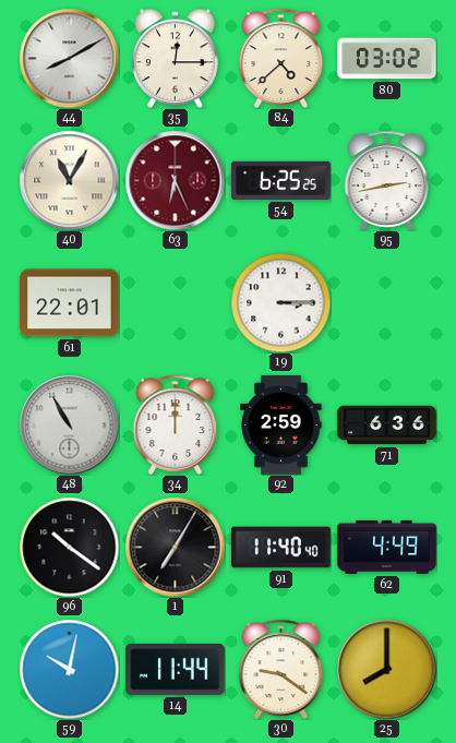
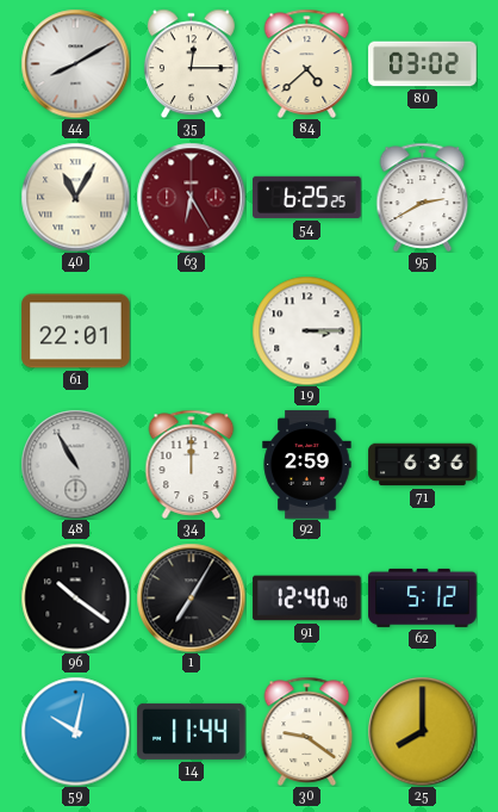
63: 6:26 -> 6:25
95: 2:43 -> 2:40
91: 11:40 -> 12:40
62: 4:49 -> 5:12
